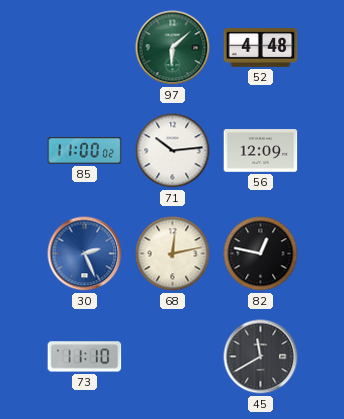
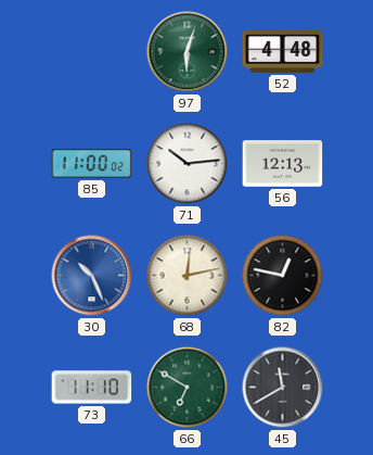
97: 6:08 -> 6:03
56: 12:09 -> 12:13
30: 2:26 -> 10:26
66: none -> 6:50
